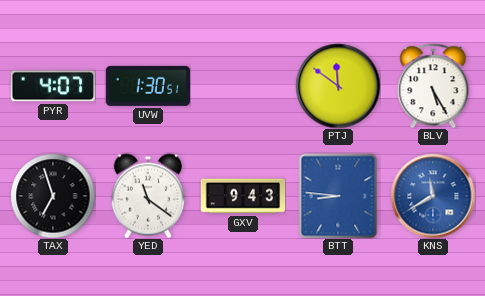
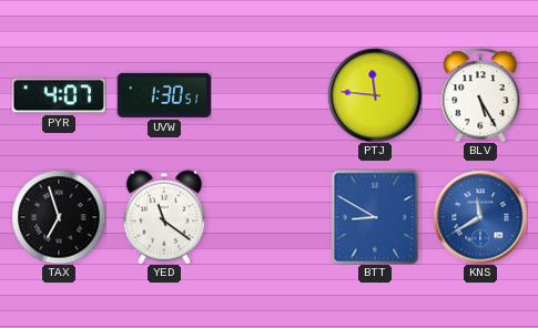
PTJ: 11:51 -> 11:46
GXV: 9:43 -> none
BTT: 8:46 -> 8:50
